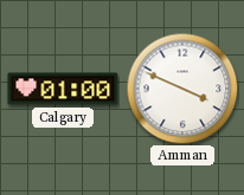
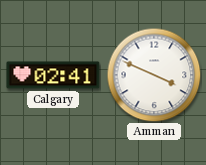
Calgary: 01:00 -> 02:41
